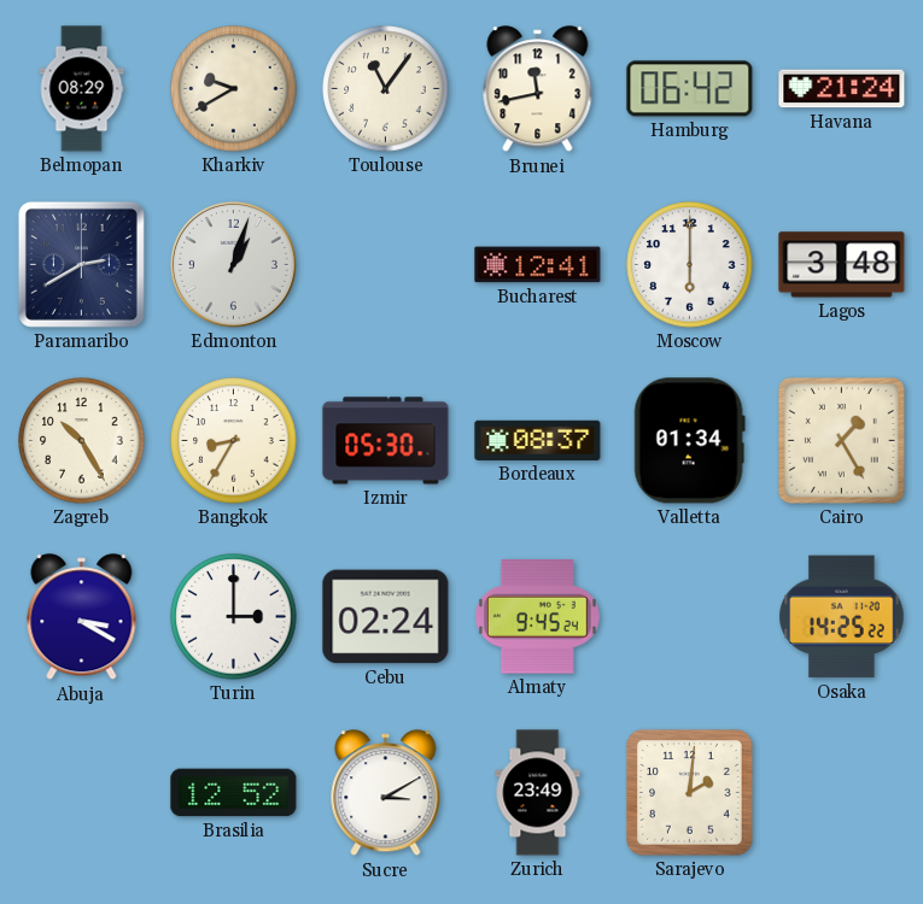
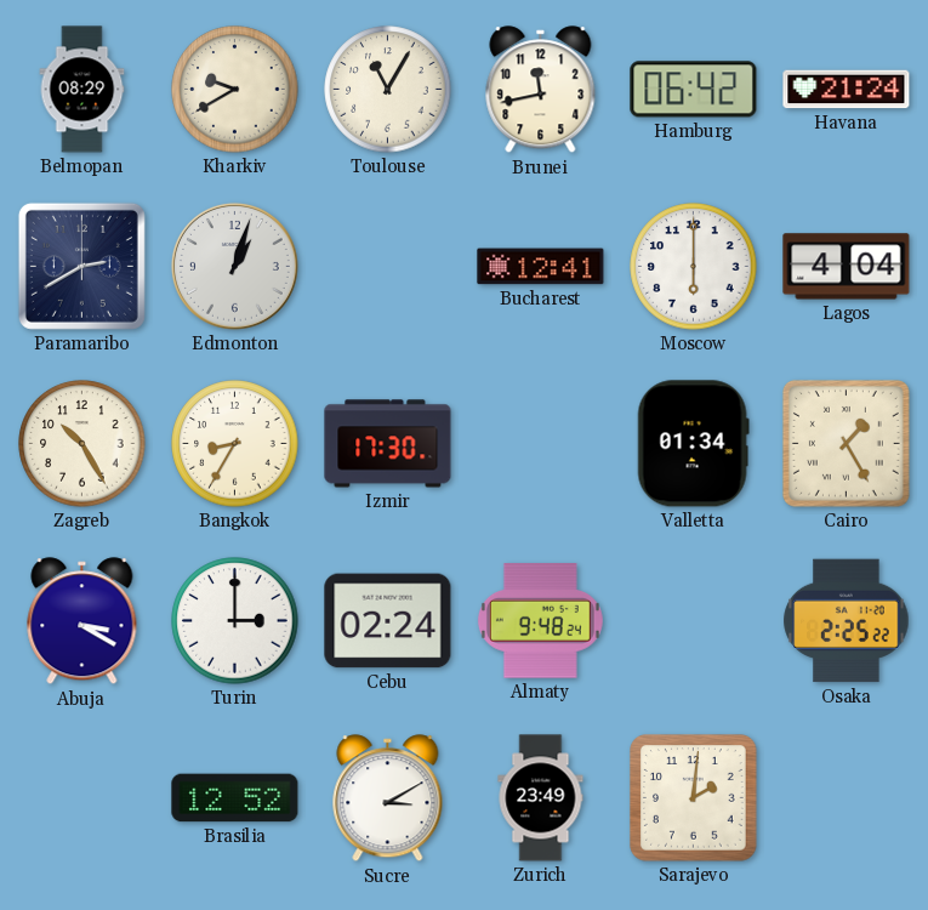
Toulouse: 11:06 -> 11:05
Lagos: 3:48 -> 4:04
Izmir: 05:30 -> 17:30
Bordeaux: 08:37 -> none
Almaty: 9:45 -> 9:48
Osaka: 14:25 -> 2:25
